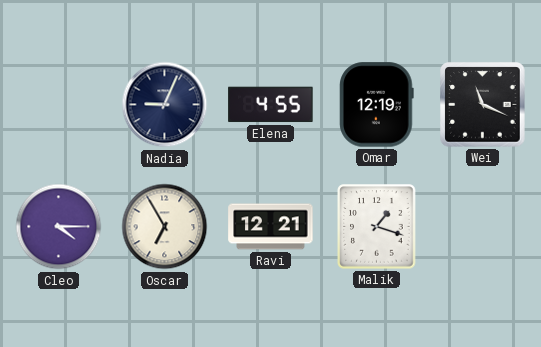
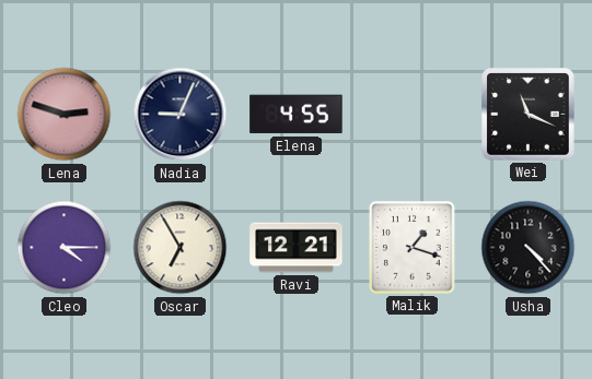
Lena: none -> 2:48
Omar: 12:19 -> none
Usha: none -> 4:23
